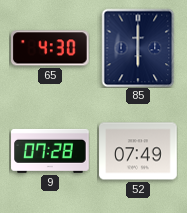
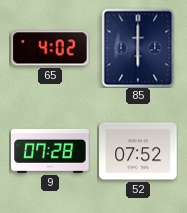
65: 4:30 -> 4:02
52: 07:49 -> 07:52
